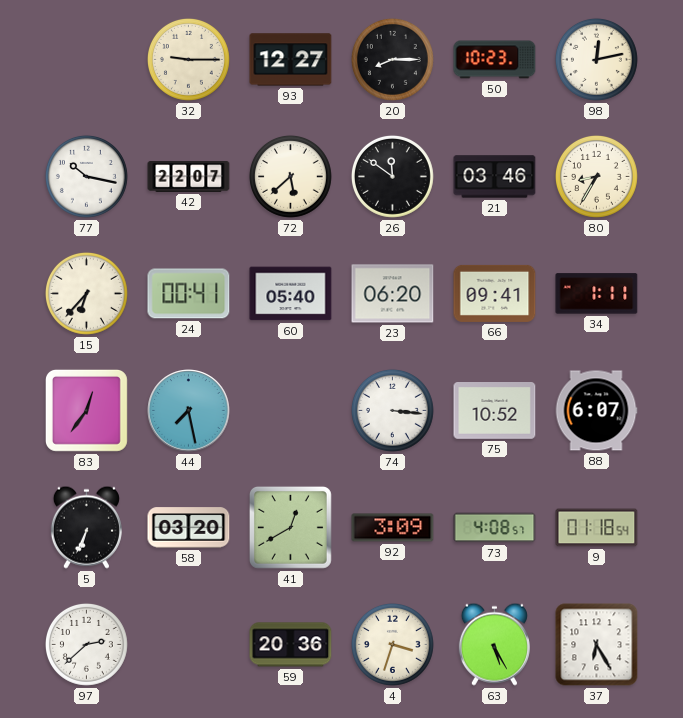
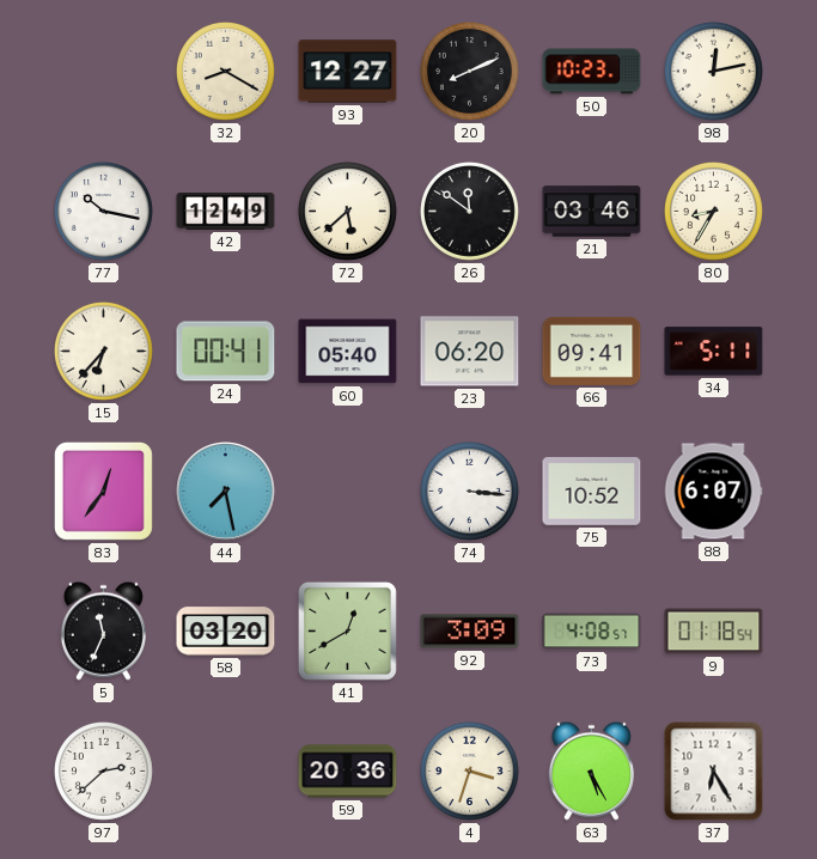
32: 9:15 -> 8:20
20: 8:15 -> 8:11
42: 22:07 -> 12:49
34: 1:11 -> 5:11
5: 6:34 -> 11:34
